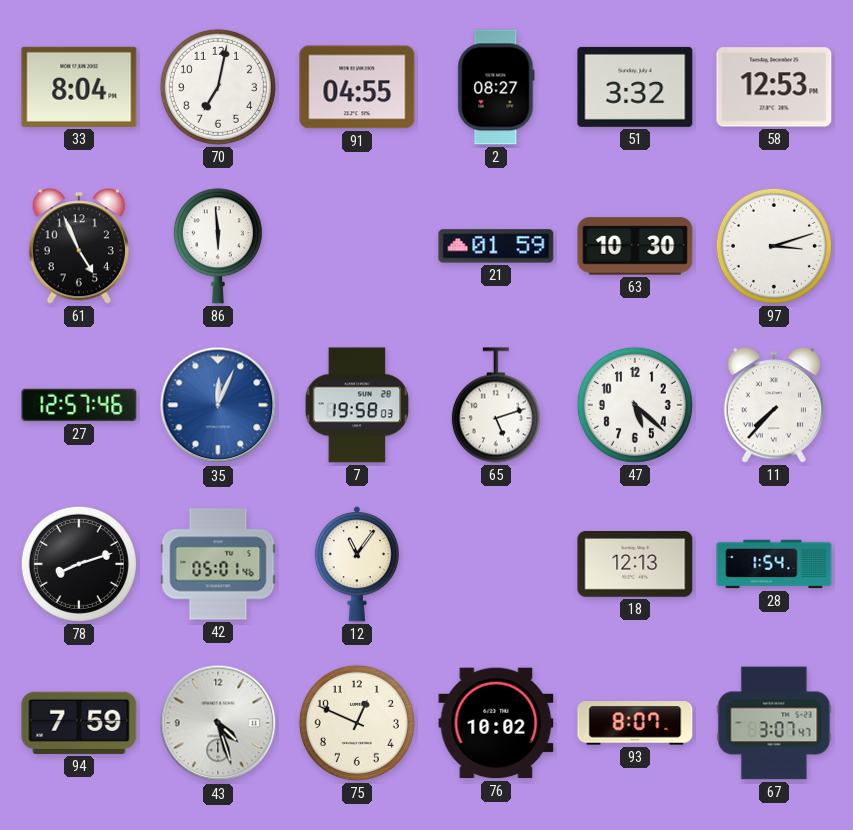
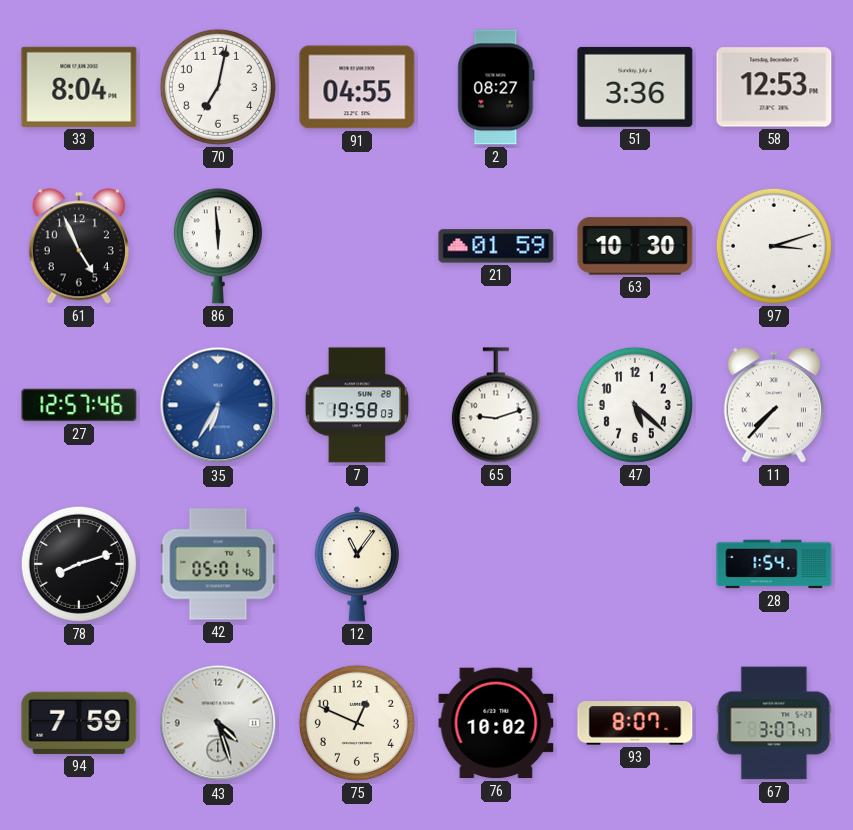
51: 3:32 -> 3:36
35: 12:04 -> 6:35
65: 5:12 -> 9:12
18: 12:13 -> none
